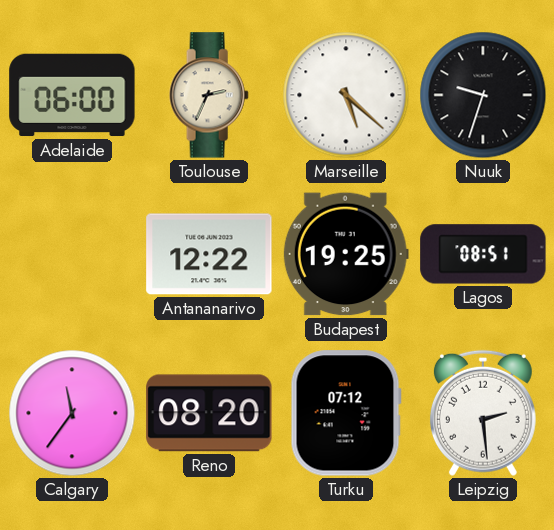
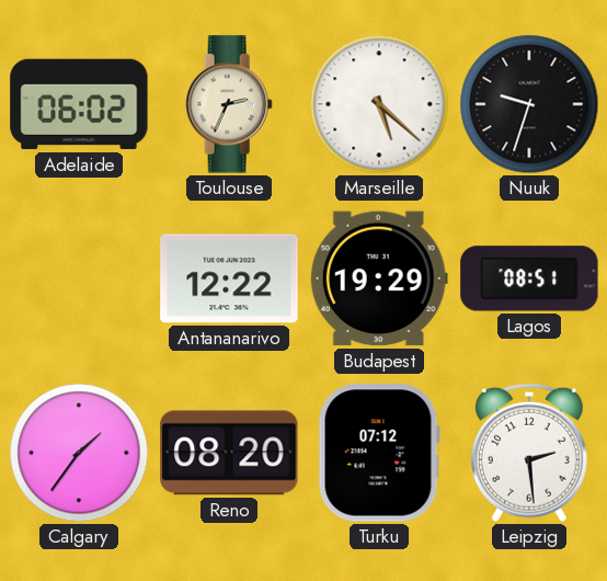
Adelaide: 06:00 -> 06:02
Budapest: 19:25 -> 19:29
Calgary: 11:36 -> 1:36
